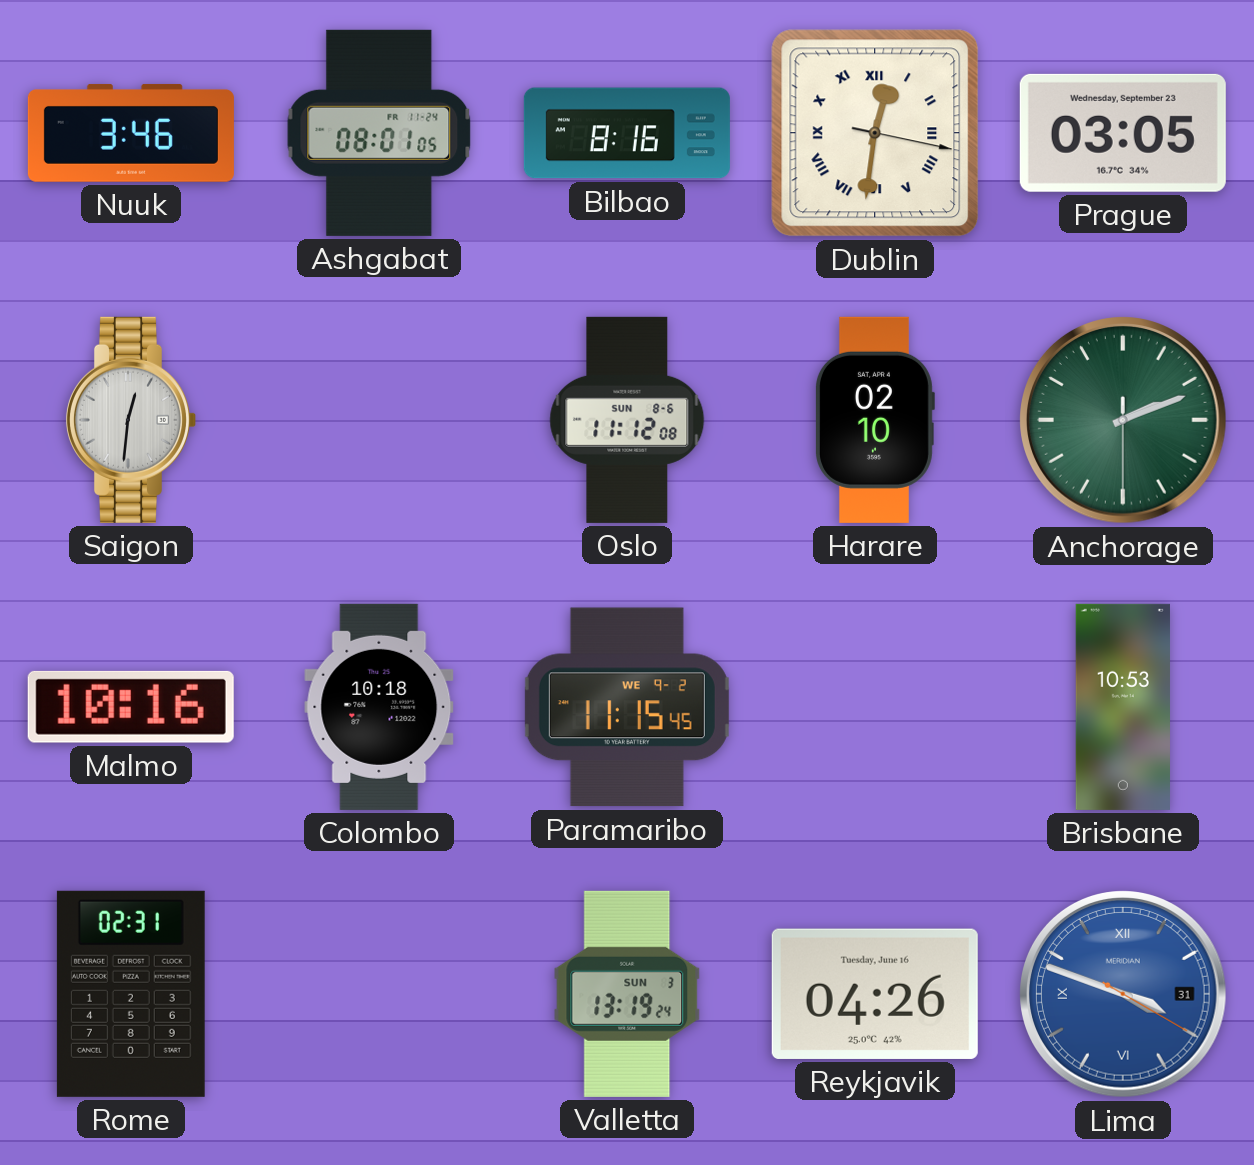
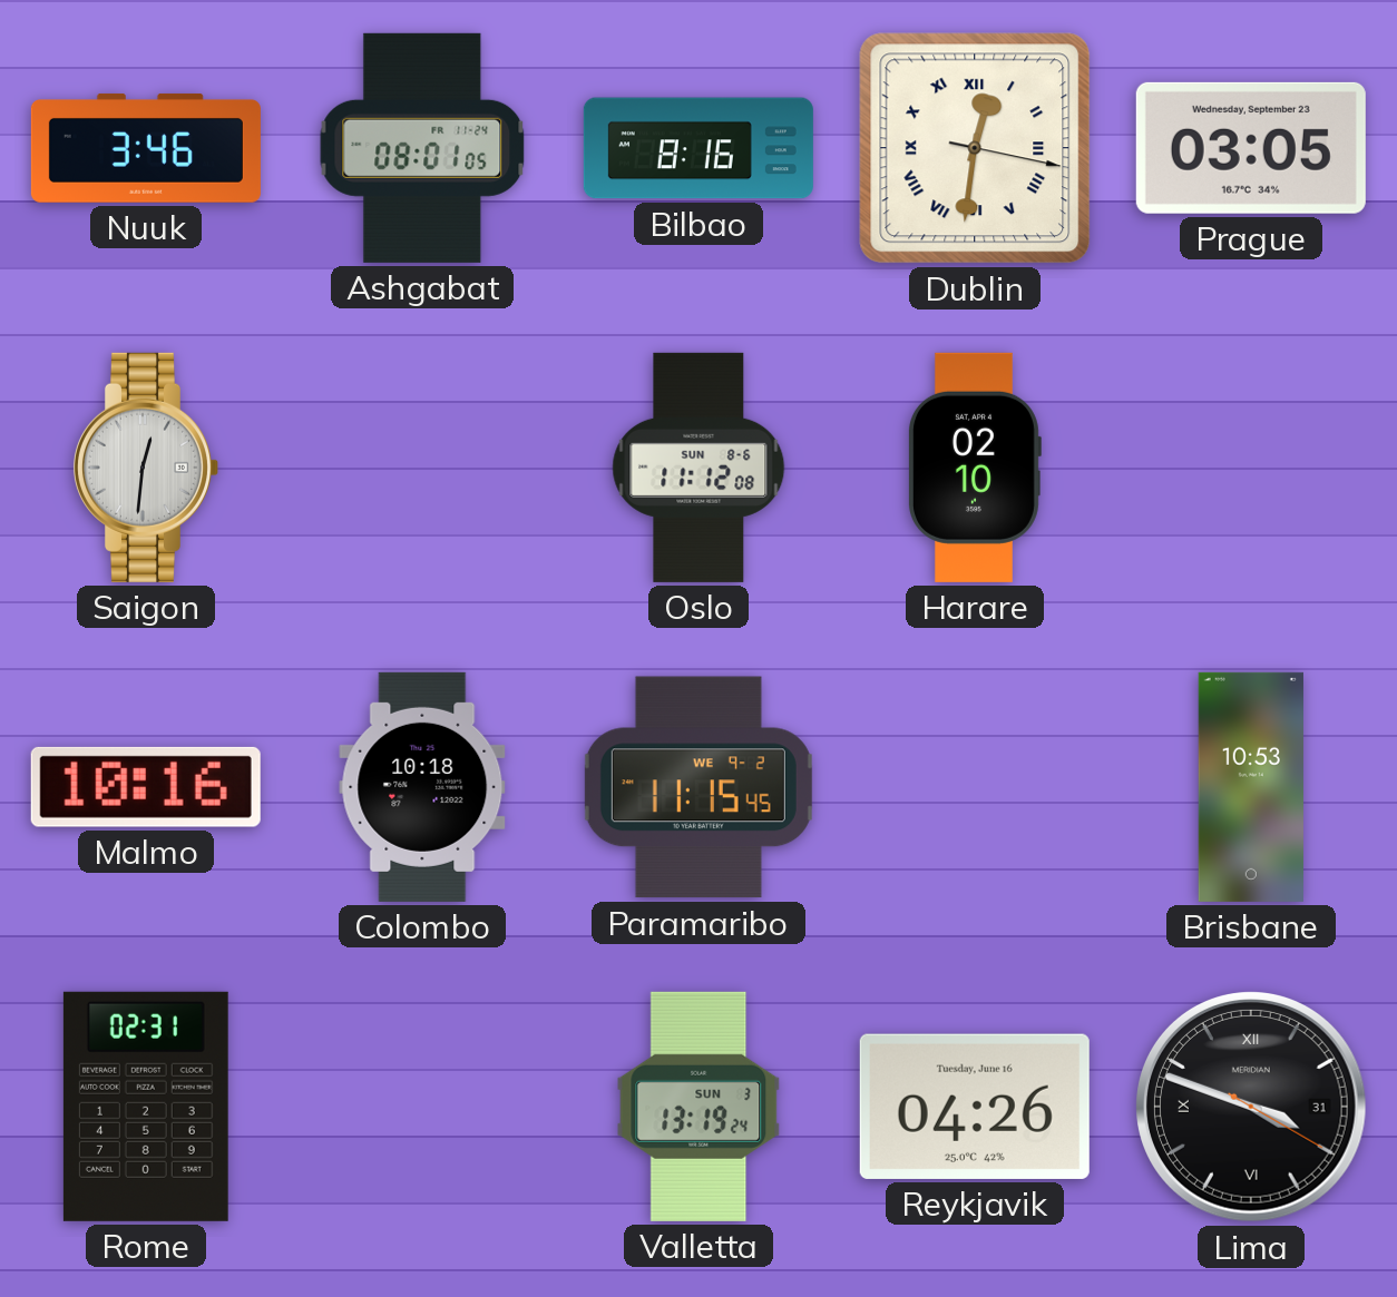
Anchorage: 2:11 -> none
Lima dial: blue -> black
